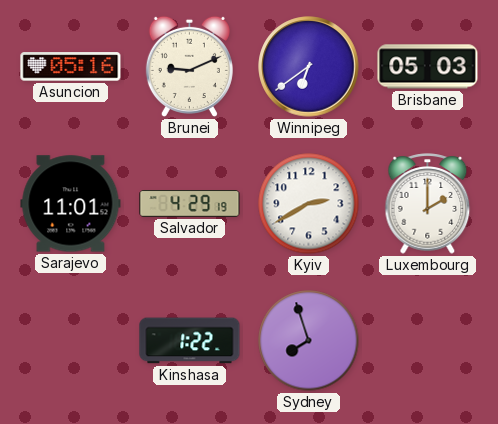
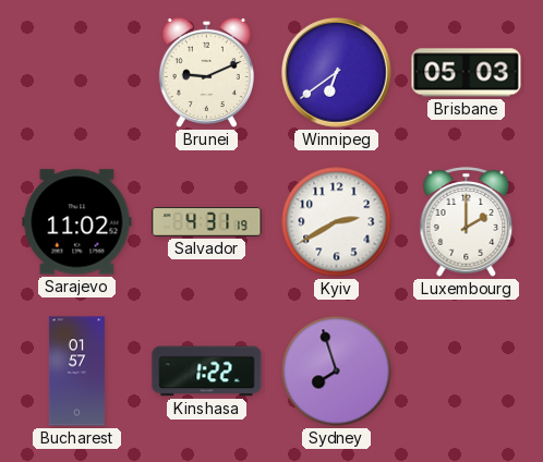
Asuncion: 05:16 -> none
Sarajevo: 11:01 -> 11:02
Salvador: 4:29 -> 4:31
Bucharest: none -> 01:57
